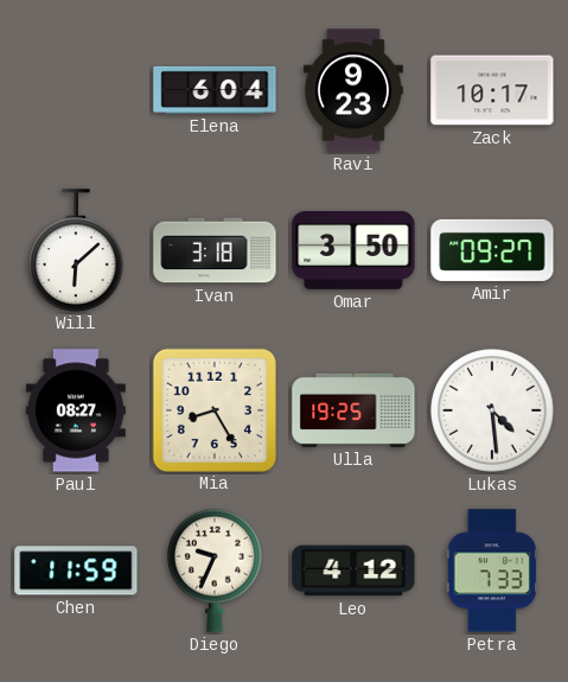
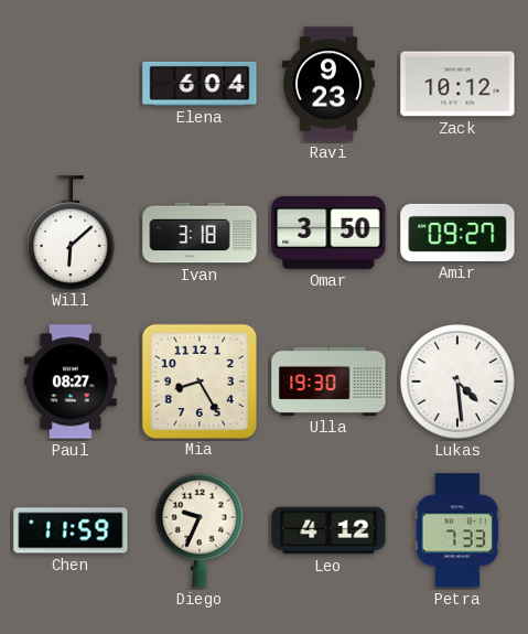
Zack: 10:17 -> 10:12
Ulla: 19:25 -> 19:30
